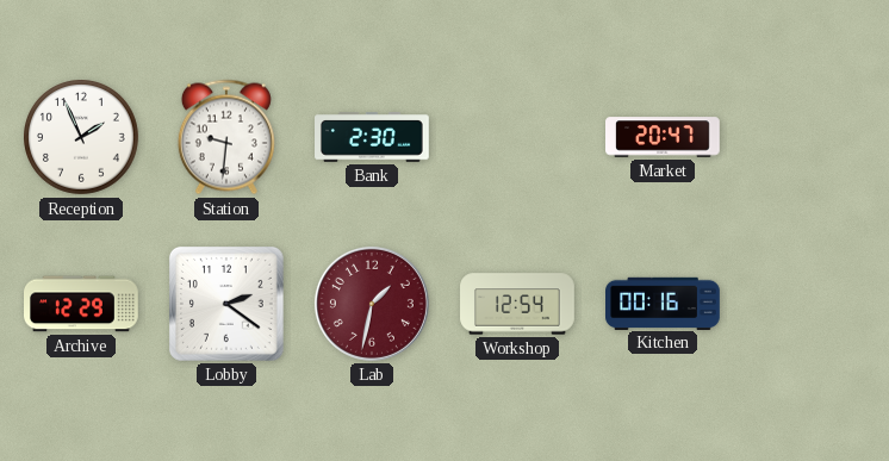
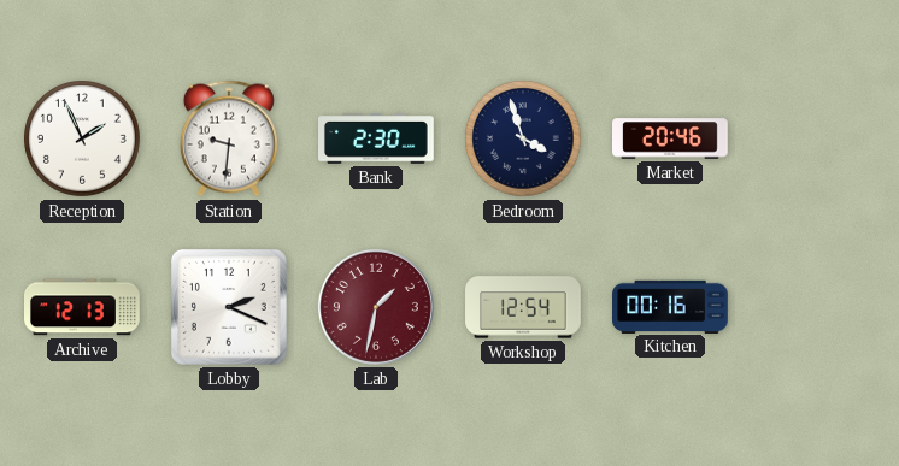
Bedroom: none -> 3:57
Market: 20:47 -> 20:46
Archive: 12:29 -> 12:13
Lobby: 2:21 -> 2:19
